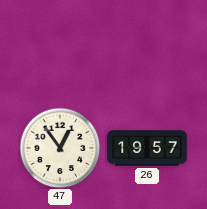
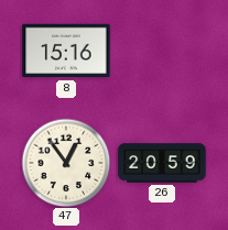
8: none -> 15:16
26: 19:57 -> 20:59
